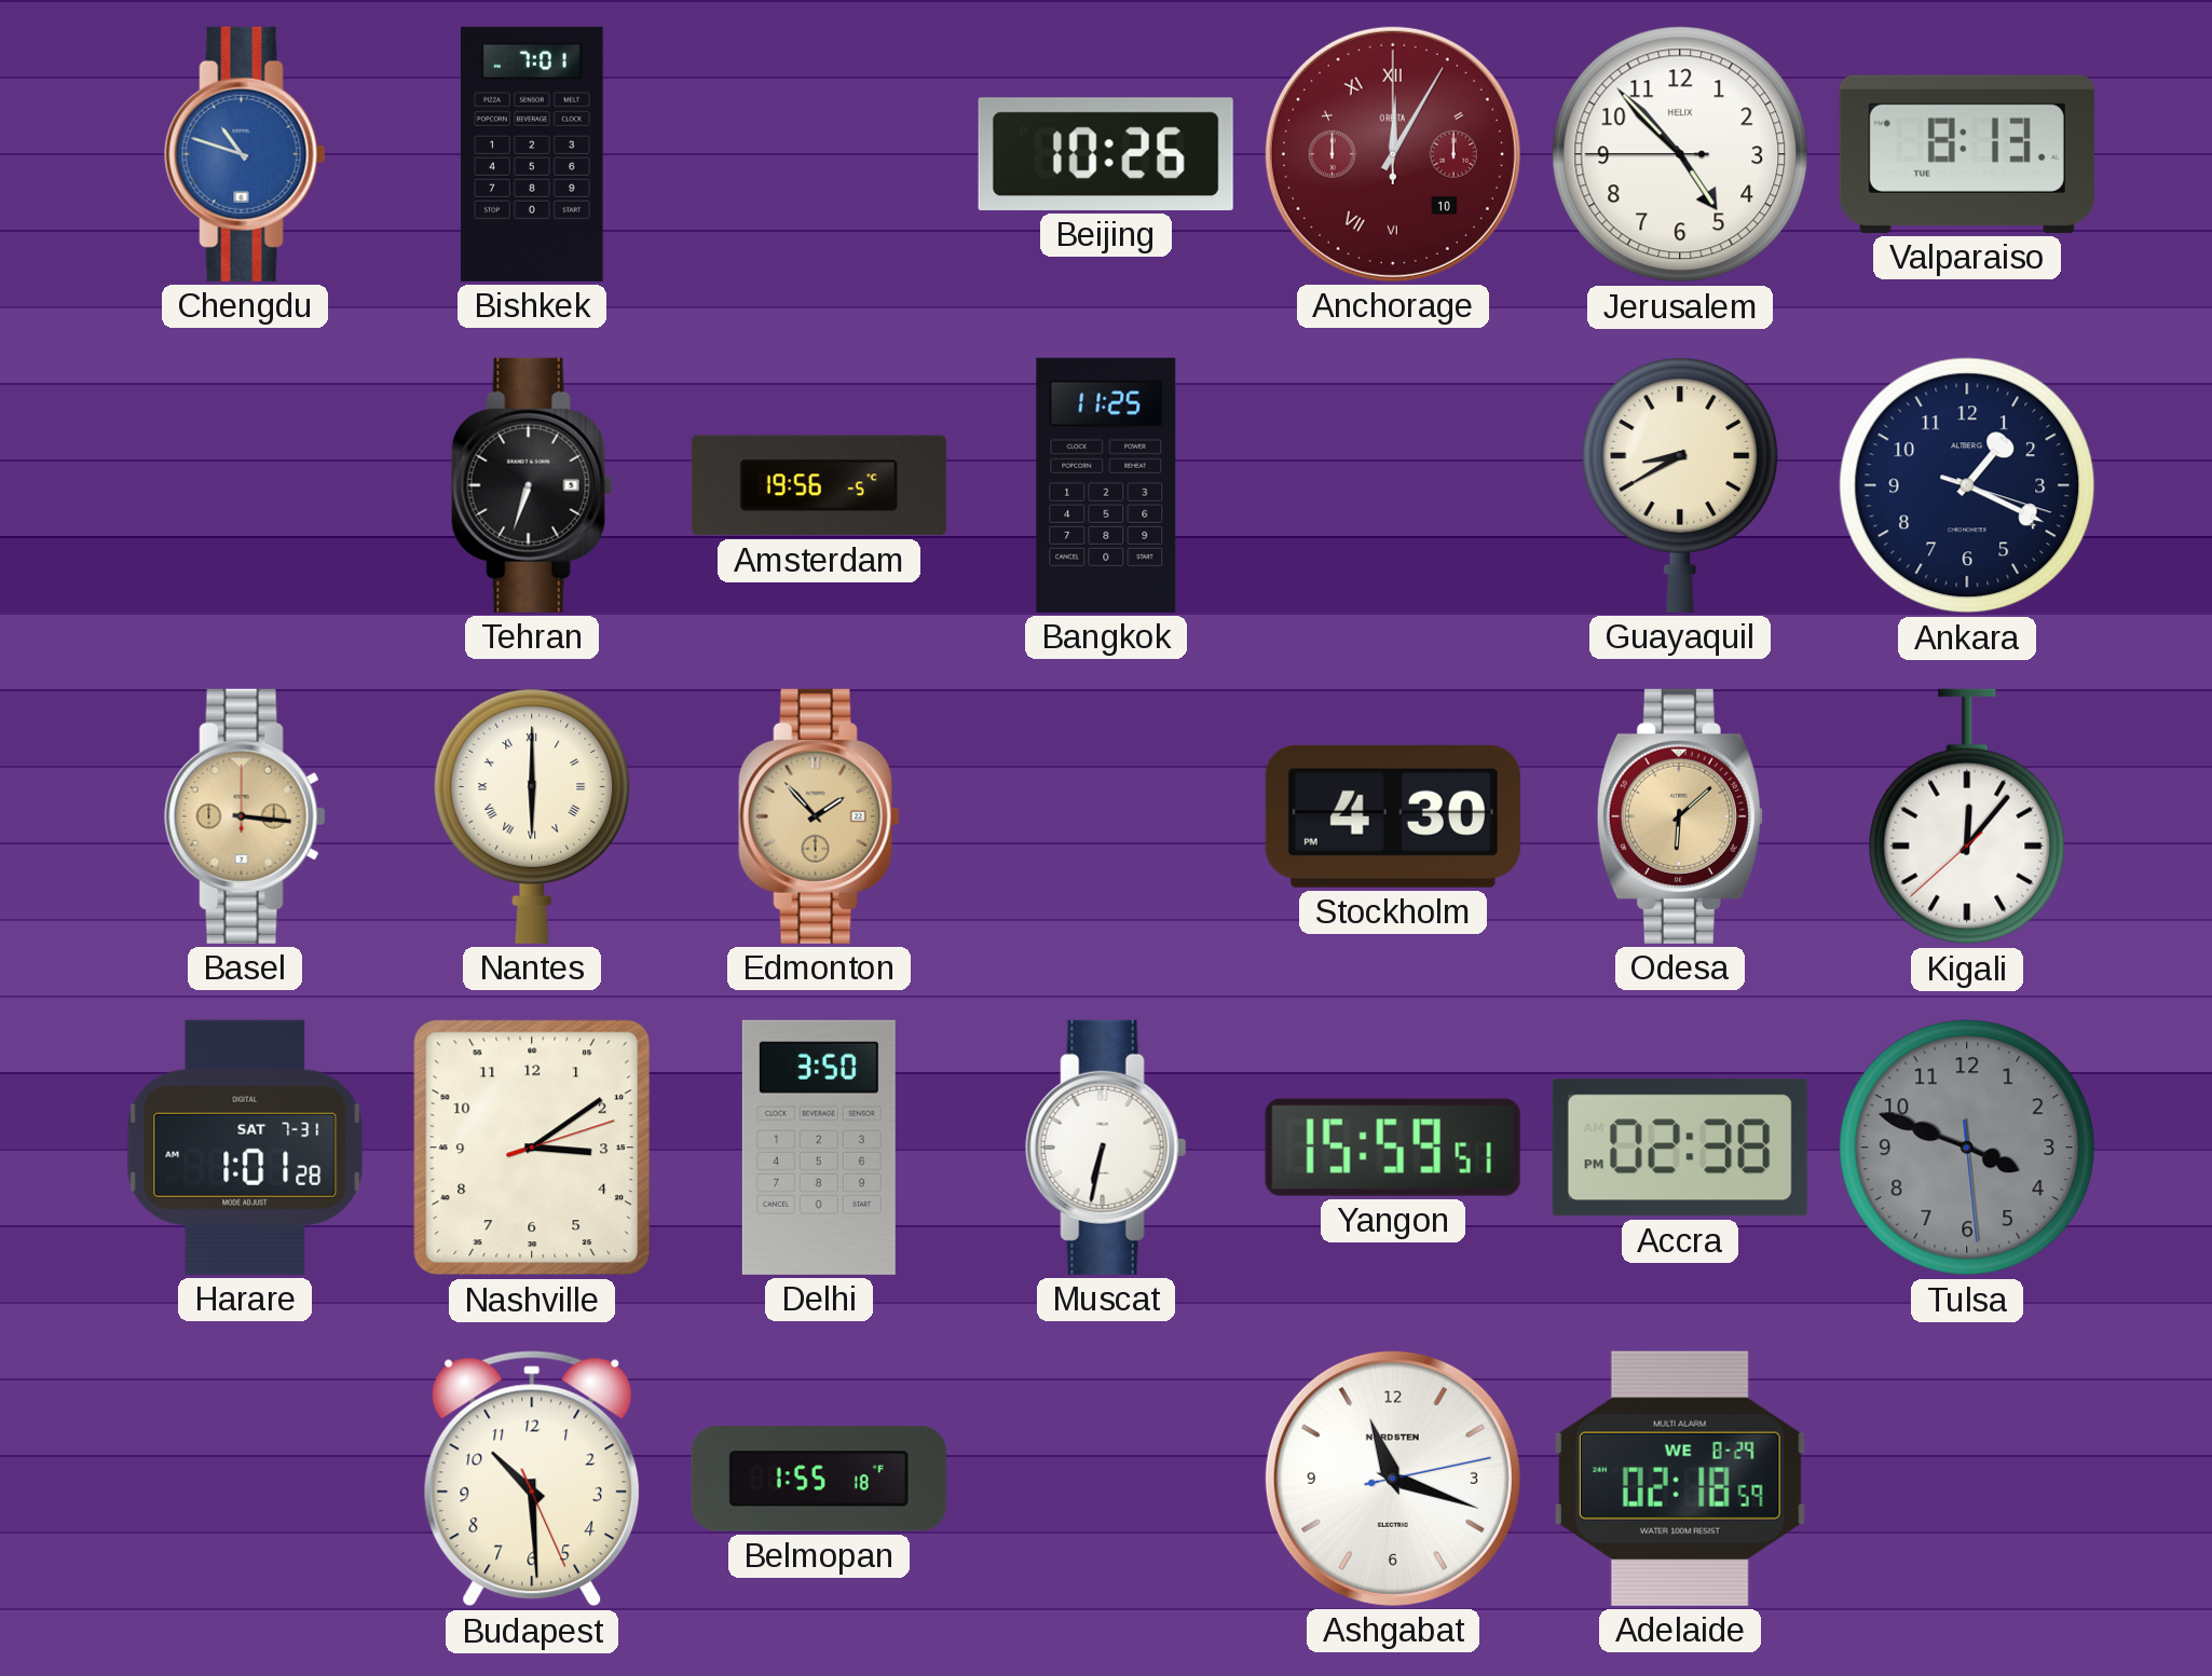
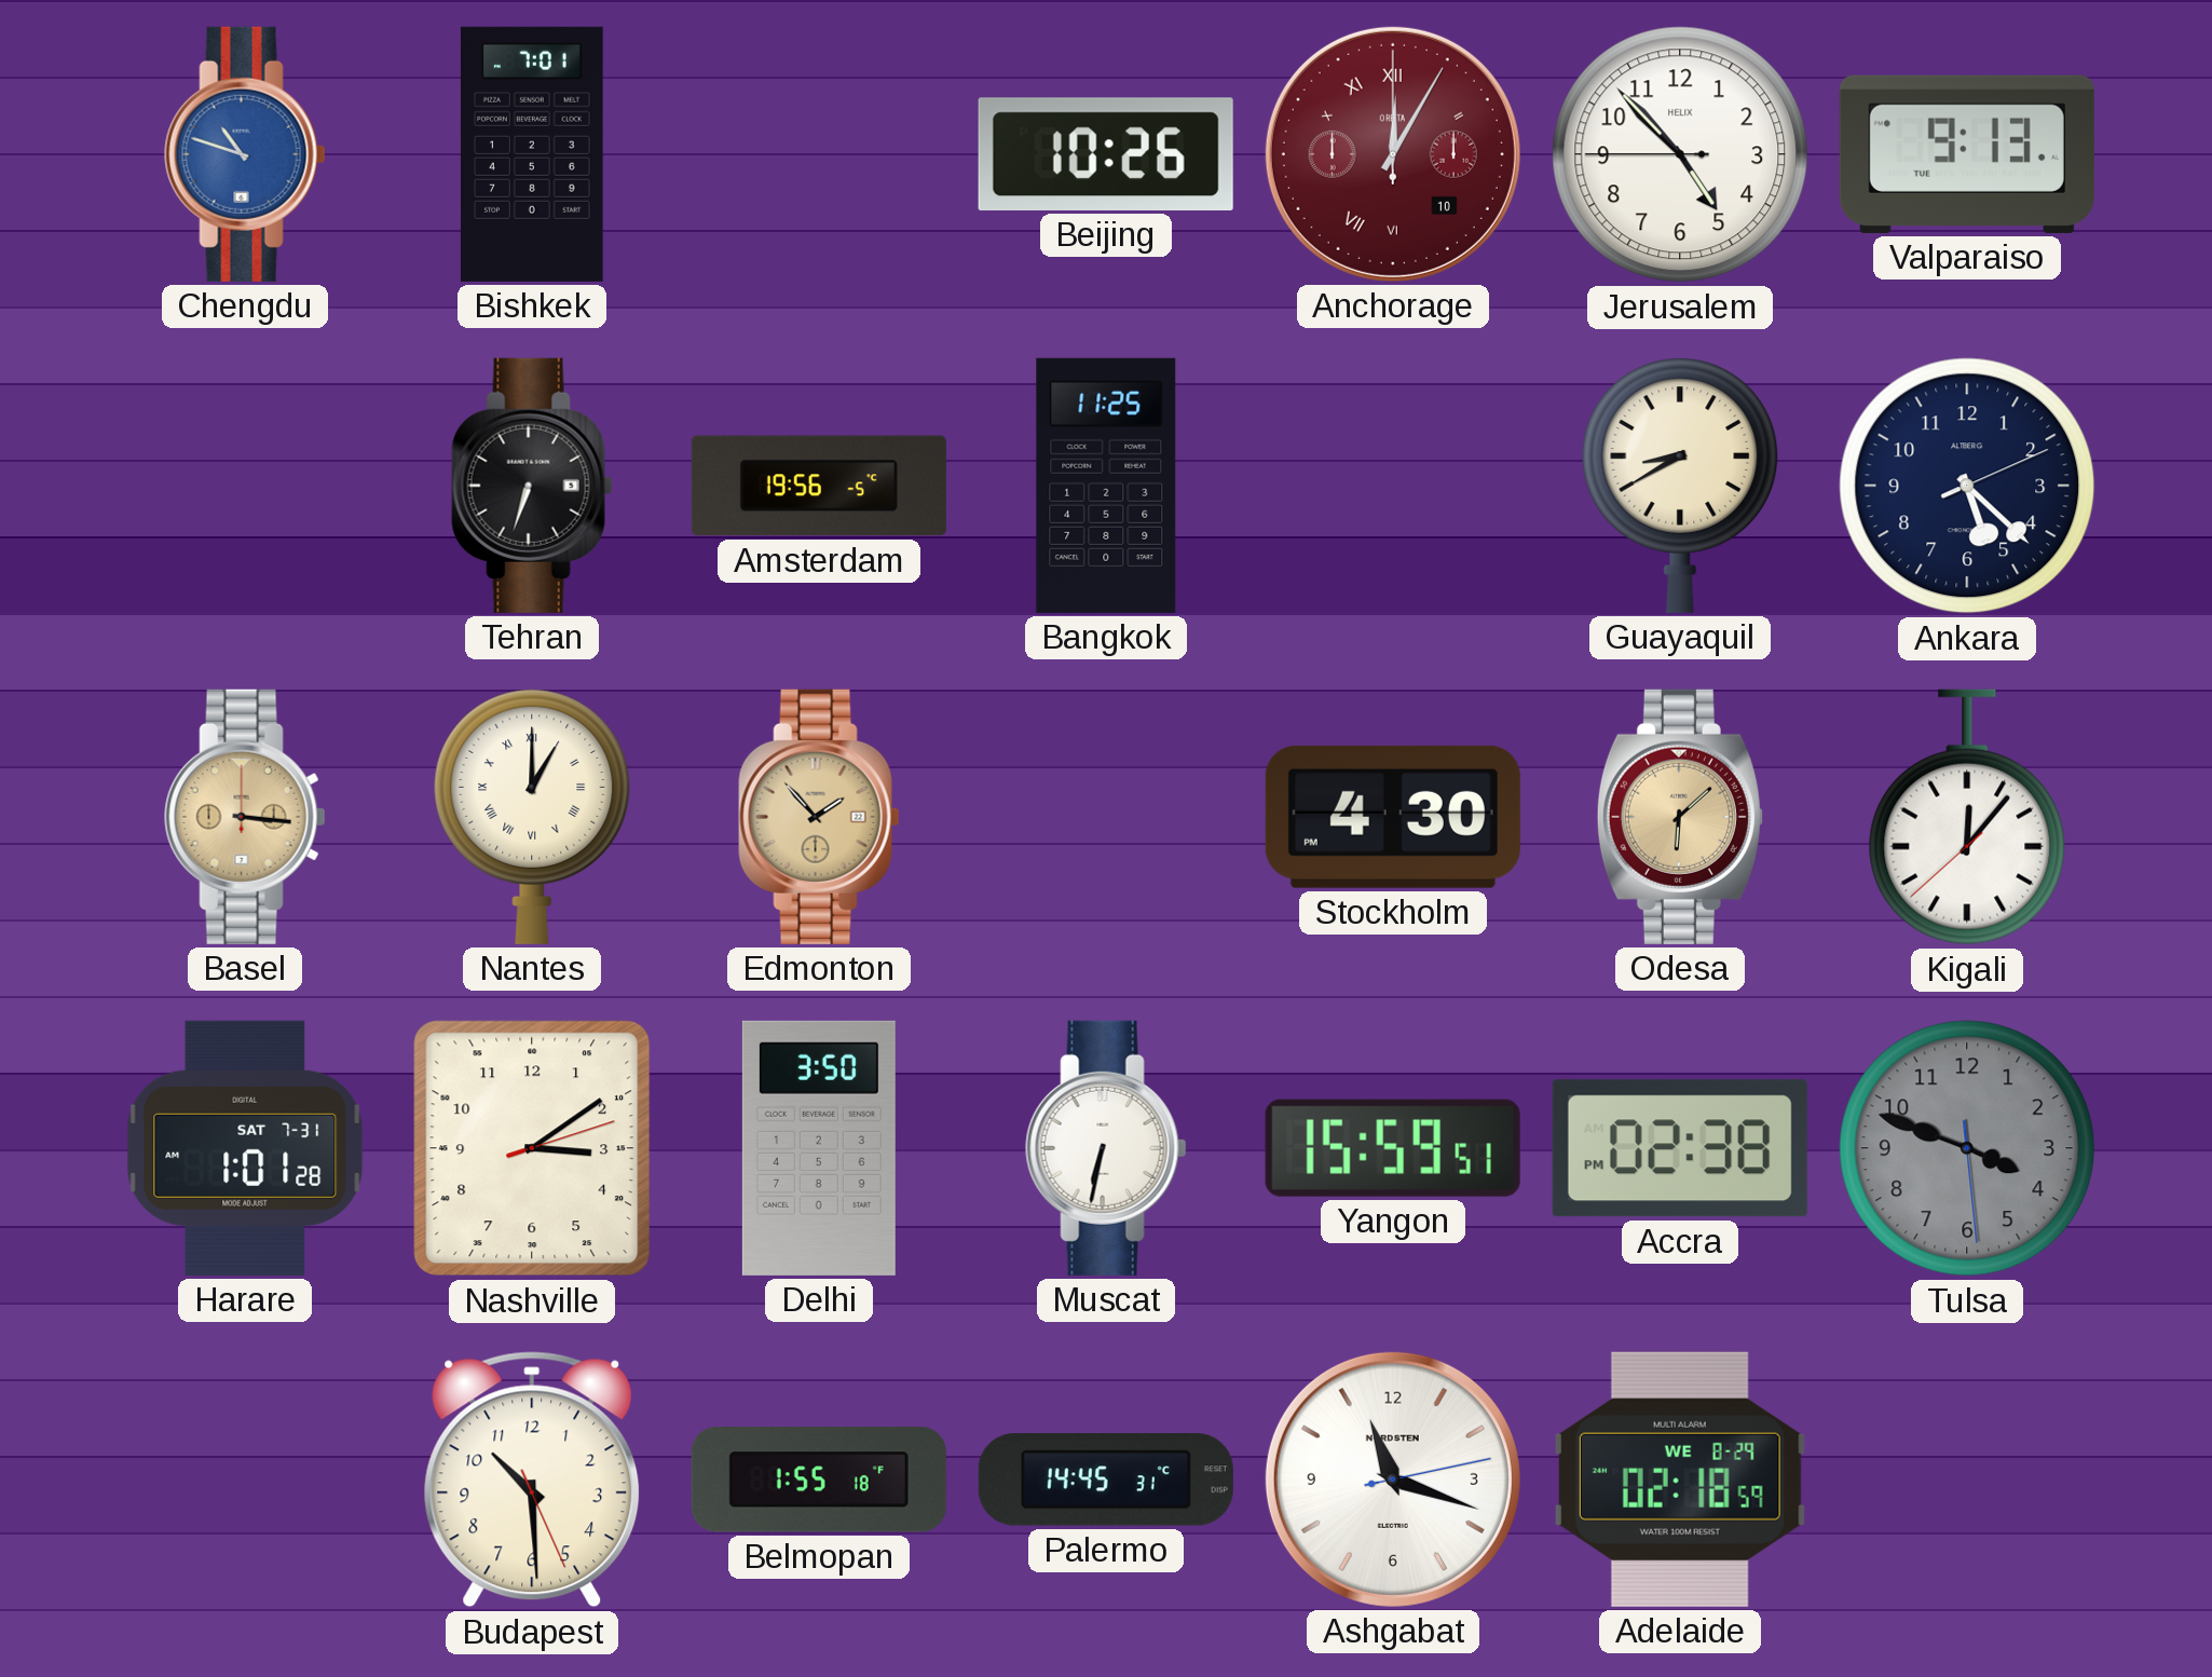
Valparaiso: 8:13 -> 9:13
Ankara: 1:19 -> 5:22
Nantes: 6:00 -> 1:00
Palermo: none -> 14:45
